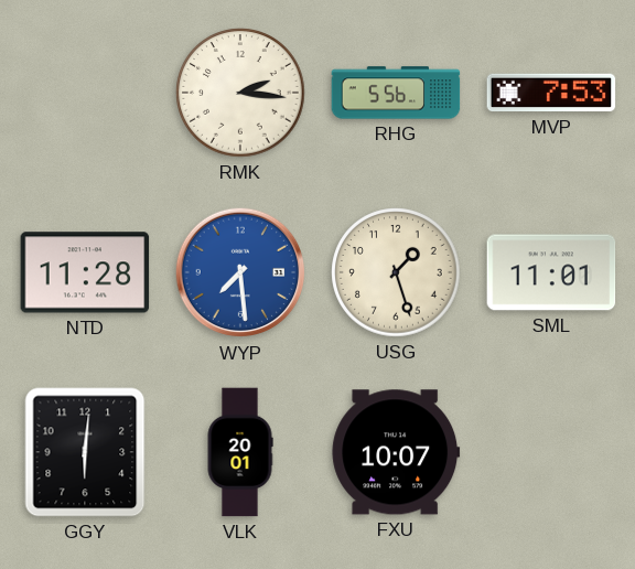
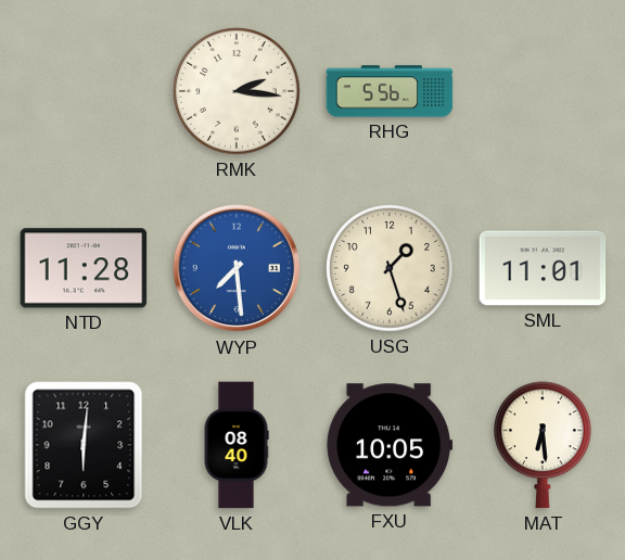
MVP: 7:53 -> none
VLK: 20:01 -> 08:40
FXU: 10:07 -> 10:05
MAT: none -> 6:29
